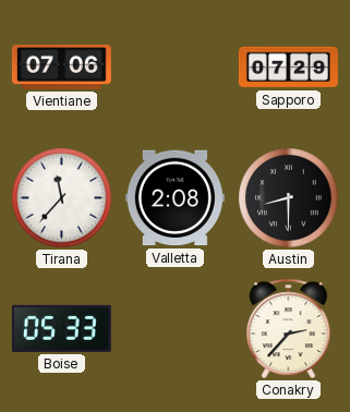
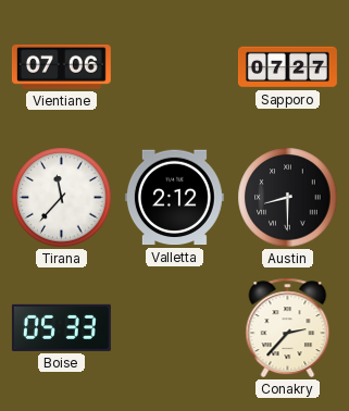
Sapporo: 07:29 -> 07:27
Valletta: 2:08 -> 2:12
